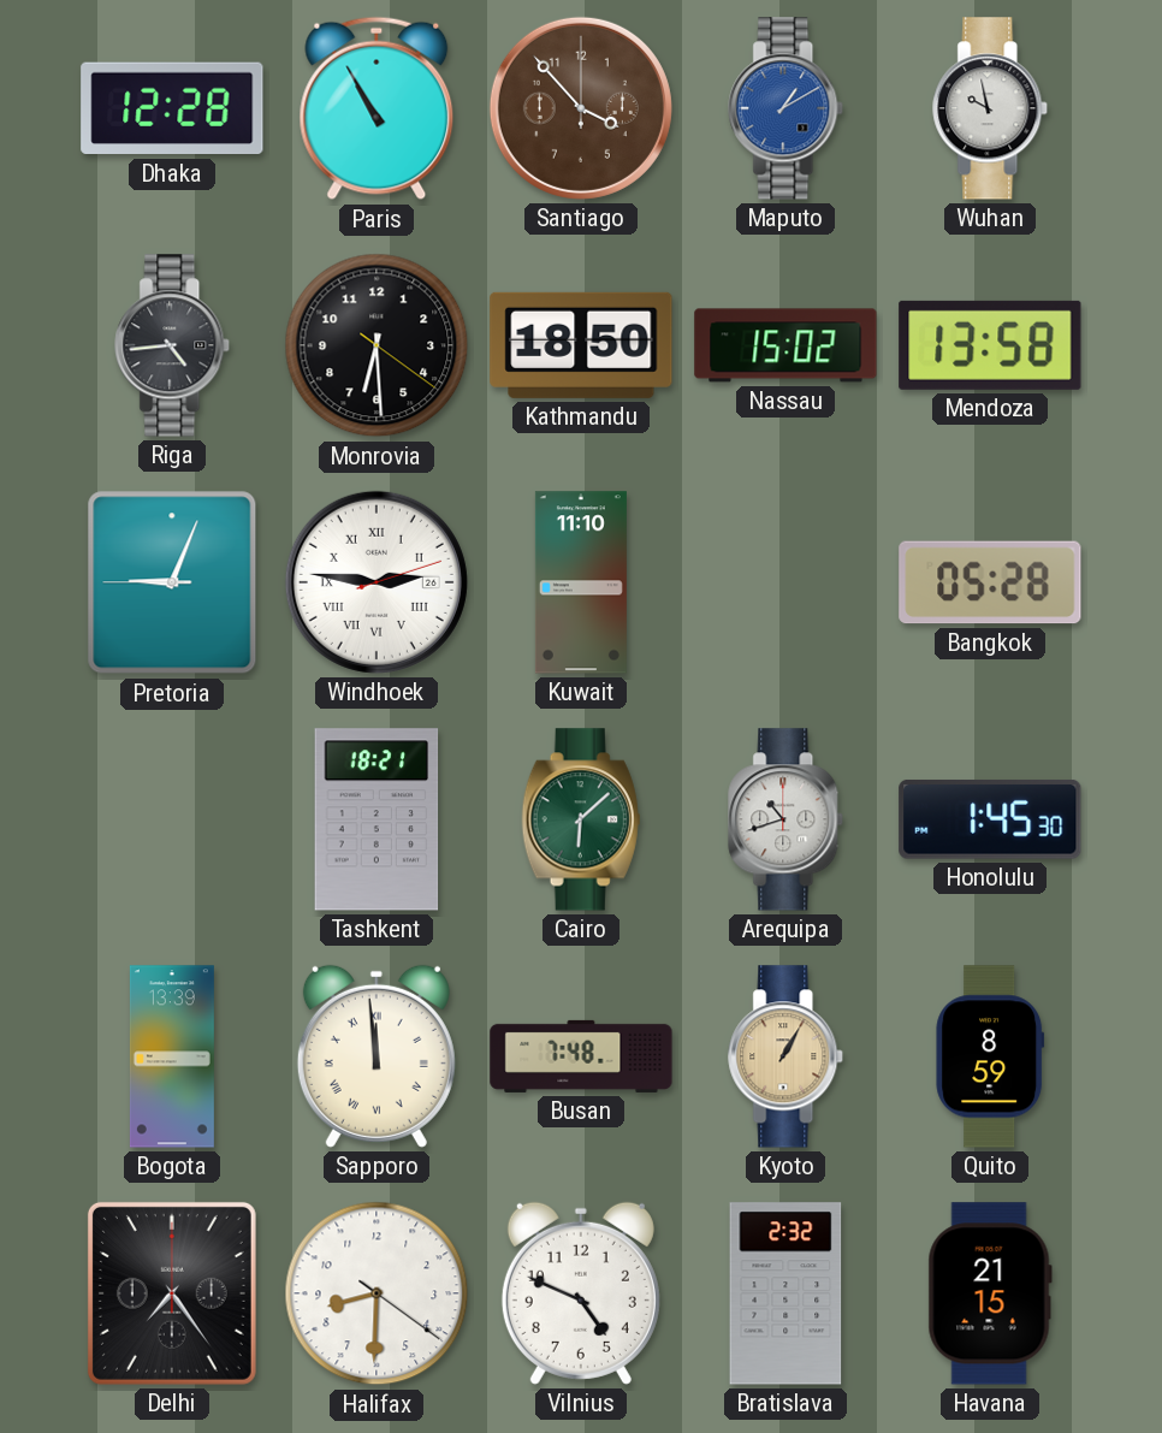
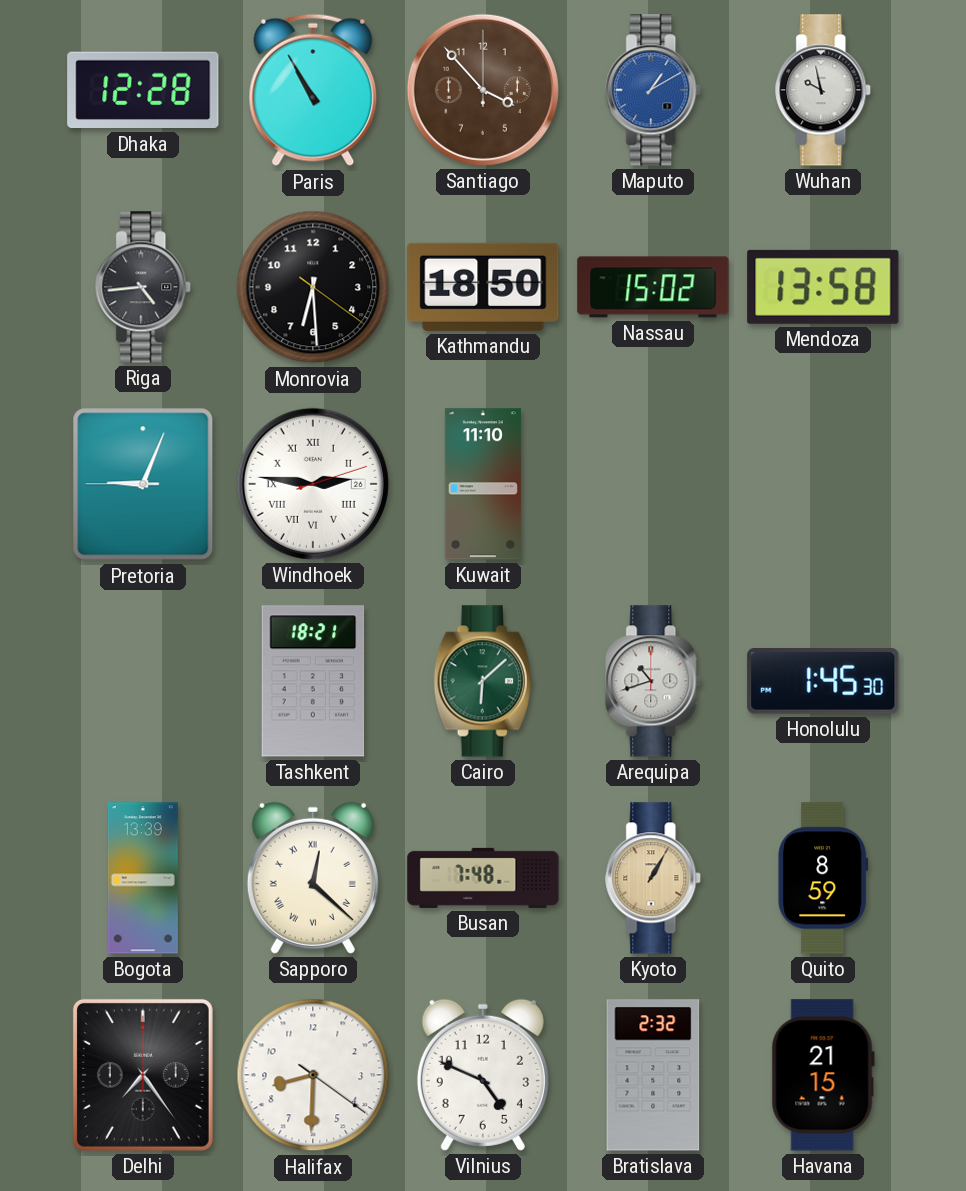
Bangkok: 05:28 -> none
Sapporo: 11:59 -> 12:22
